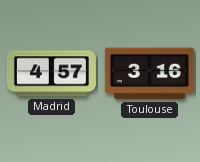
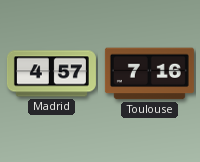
Toulouse: 3:16 -> 7:16
